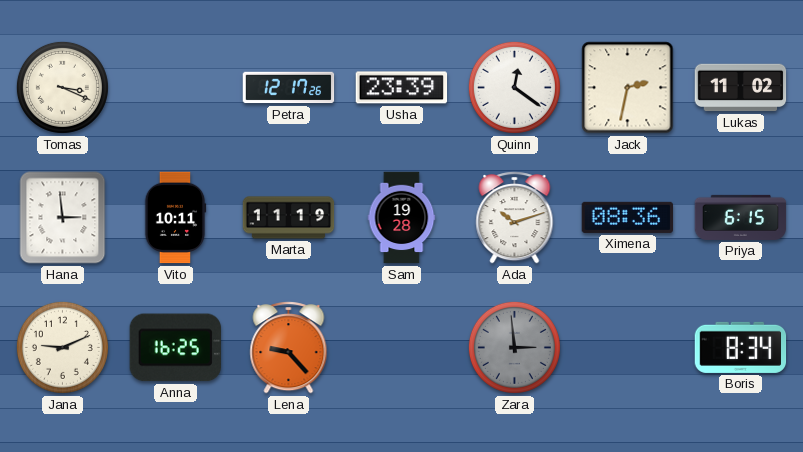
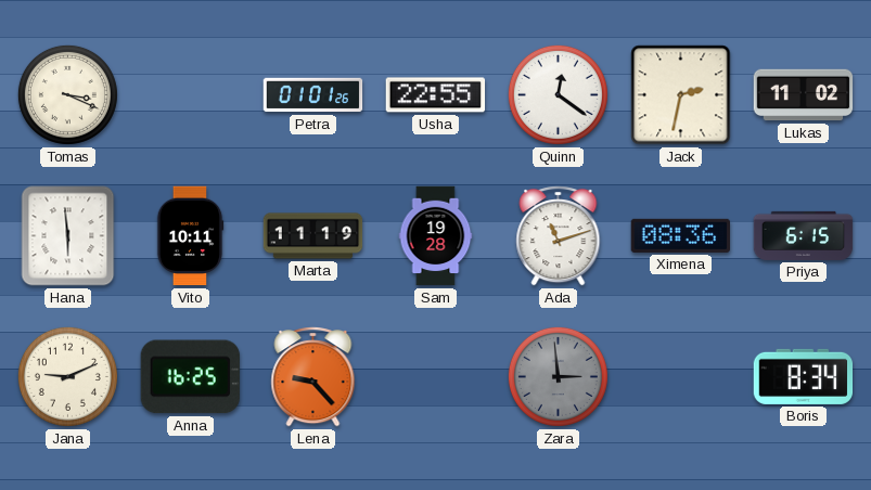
Petra: 12:17 -> 01:01
Usha: 23:39 -> 22:55
Hana: 2:59 -> 5:59
Ada: 10:12 -> 11:12
